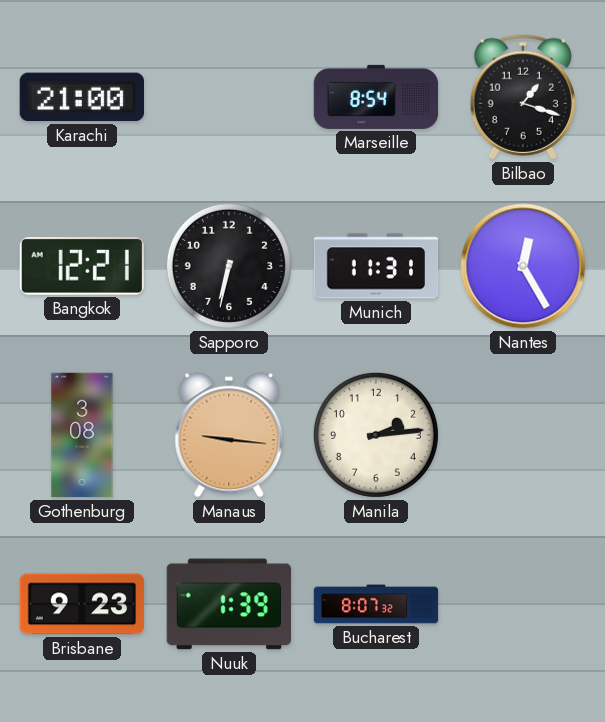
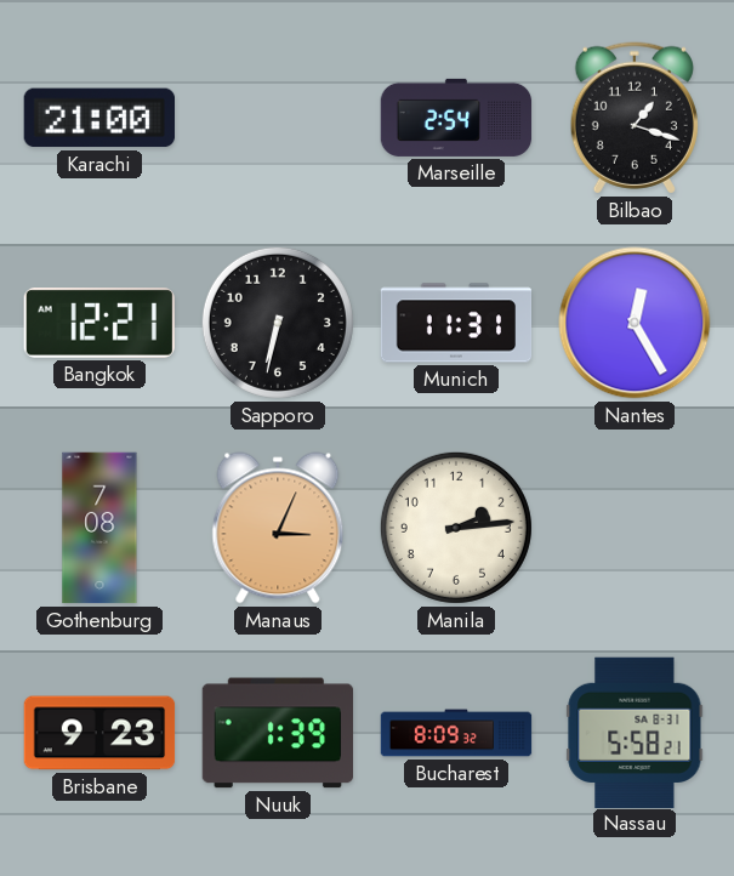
Marseille: 8:54 -> 2:54
Gothenburg: 3:08 -> 7:08
Manaus: 9:16 -> 3:04
Bucharest: 8:07 -> 8:09
Nassau: none -> 5:58
